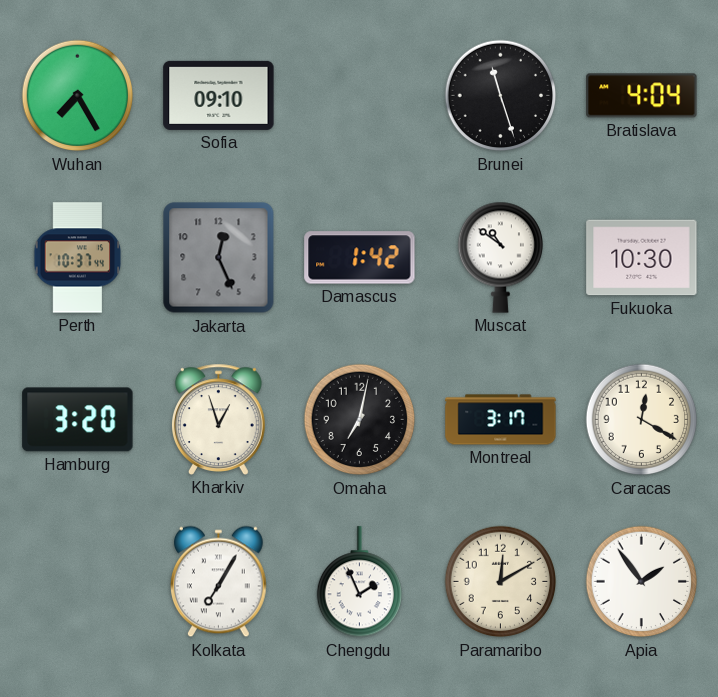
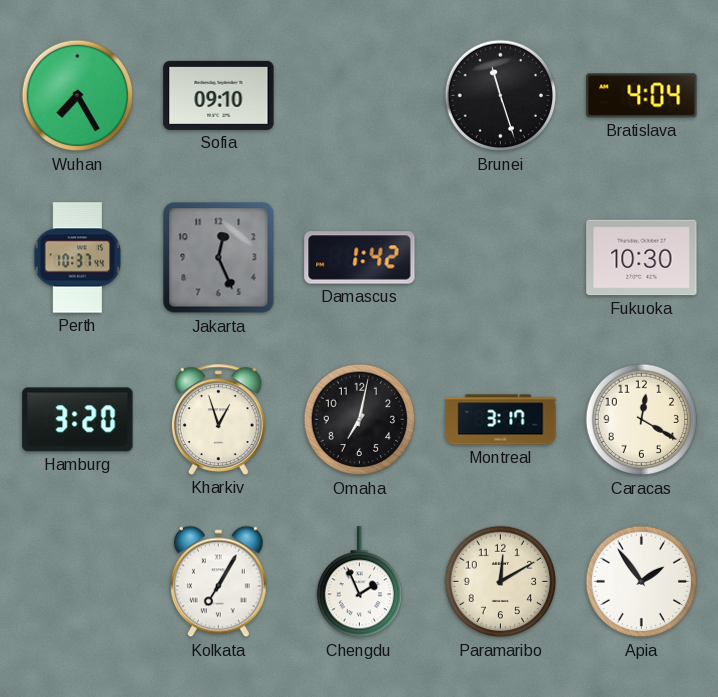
Muscat: 10:51 -> none
